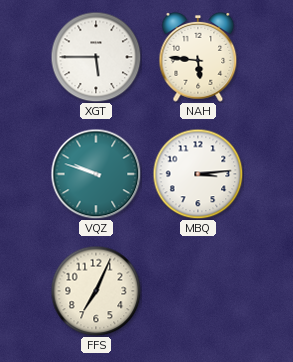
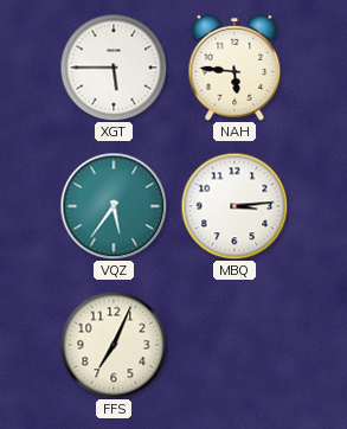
VQZ: 9:48 -> 5:36
